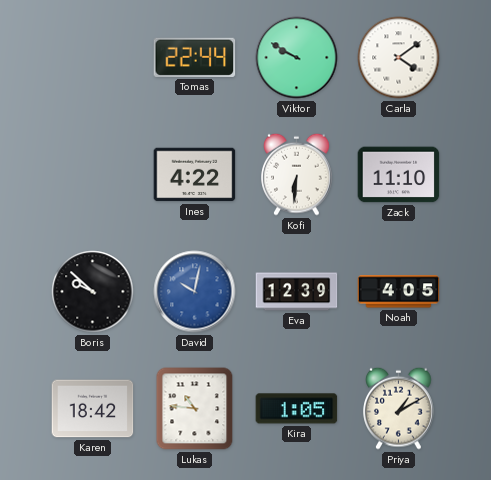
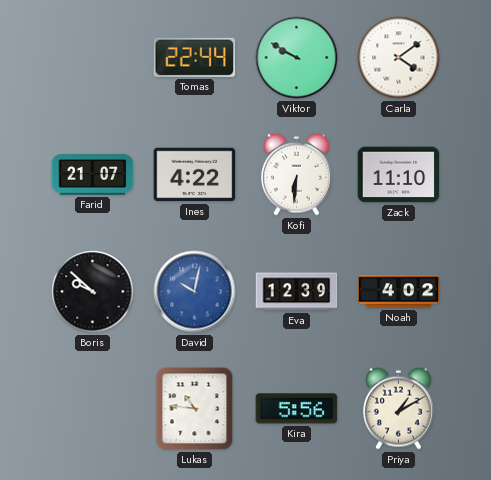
Farid: none -> 21:07
Noah: 4:05 -> 4:02
Karen: 18:42 -> none
Kira: 1:05 -> 5:56
